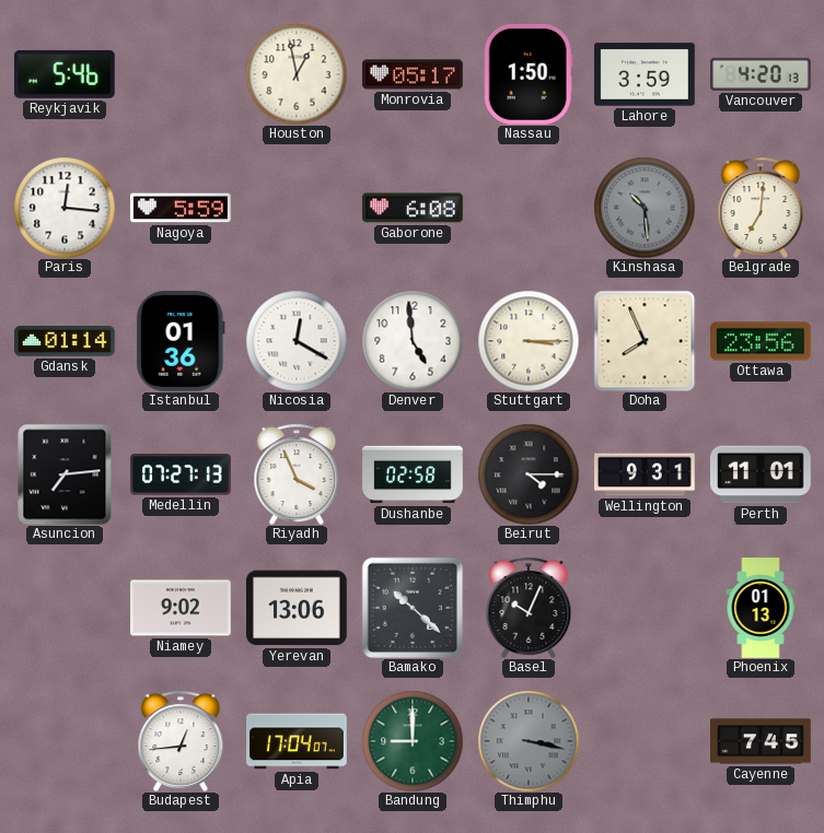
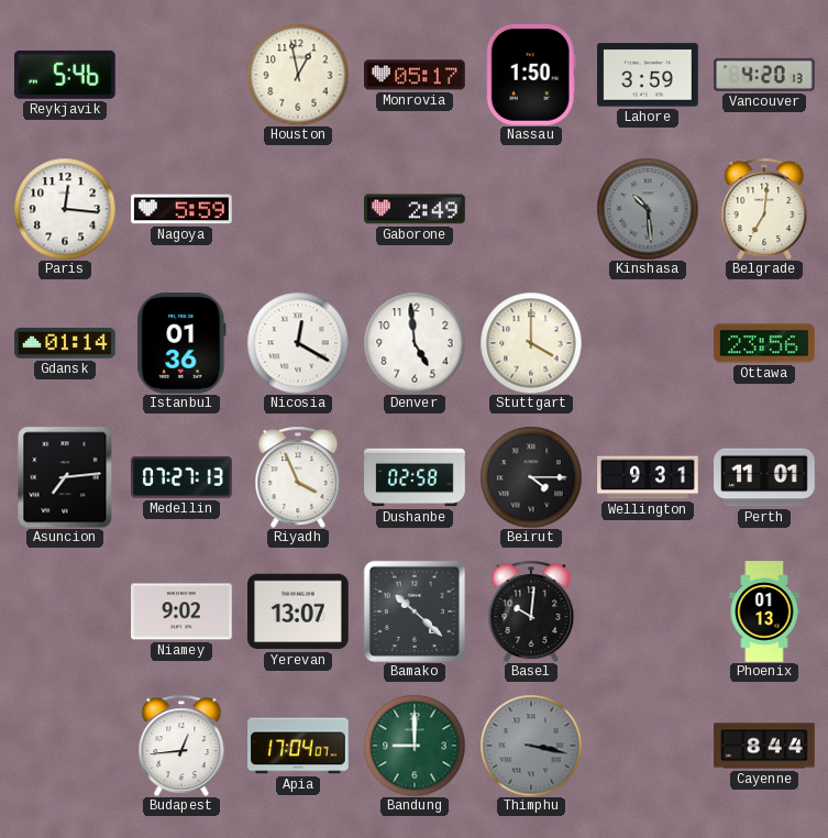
Gaborone: 6:08 -> 2:49
Stuttgart: 3:15 -> 4:00
Doha: 7:56 -> none
Yerevan: 13:06 -> 13:07
Basel: 10:04 -> 10:01
Cayenne: 7:45 -> 8:44
